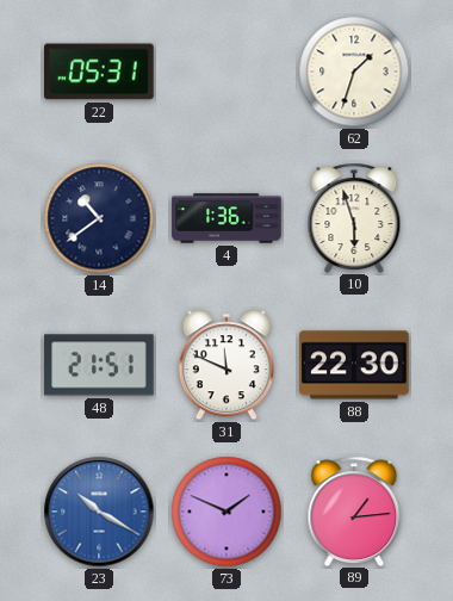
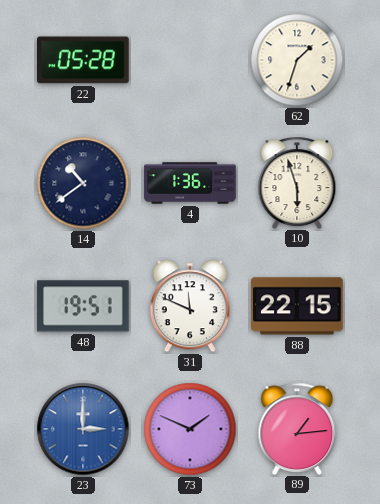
22: 05:31 -> 05:28
48: 21:51 -> 19:51
88: 22:30 -> 22:15
23: 10:20 -> 3:00
